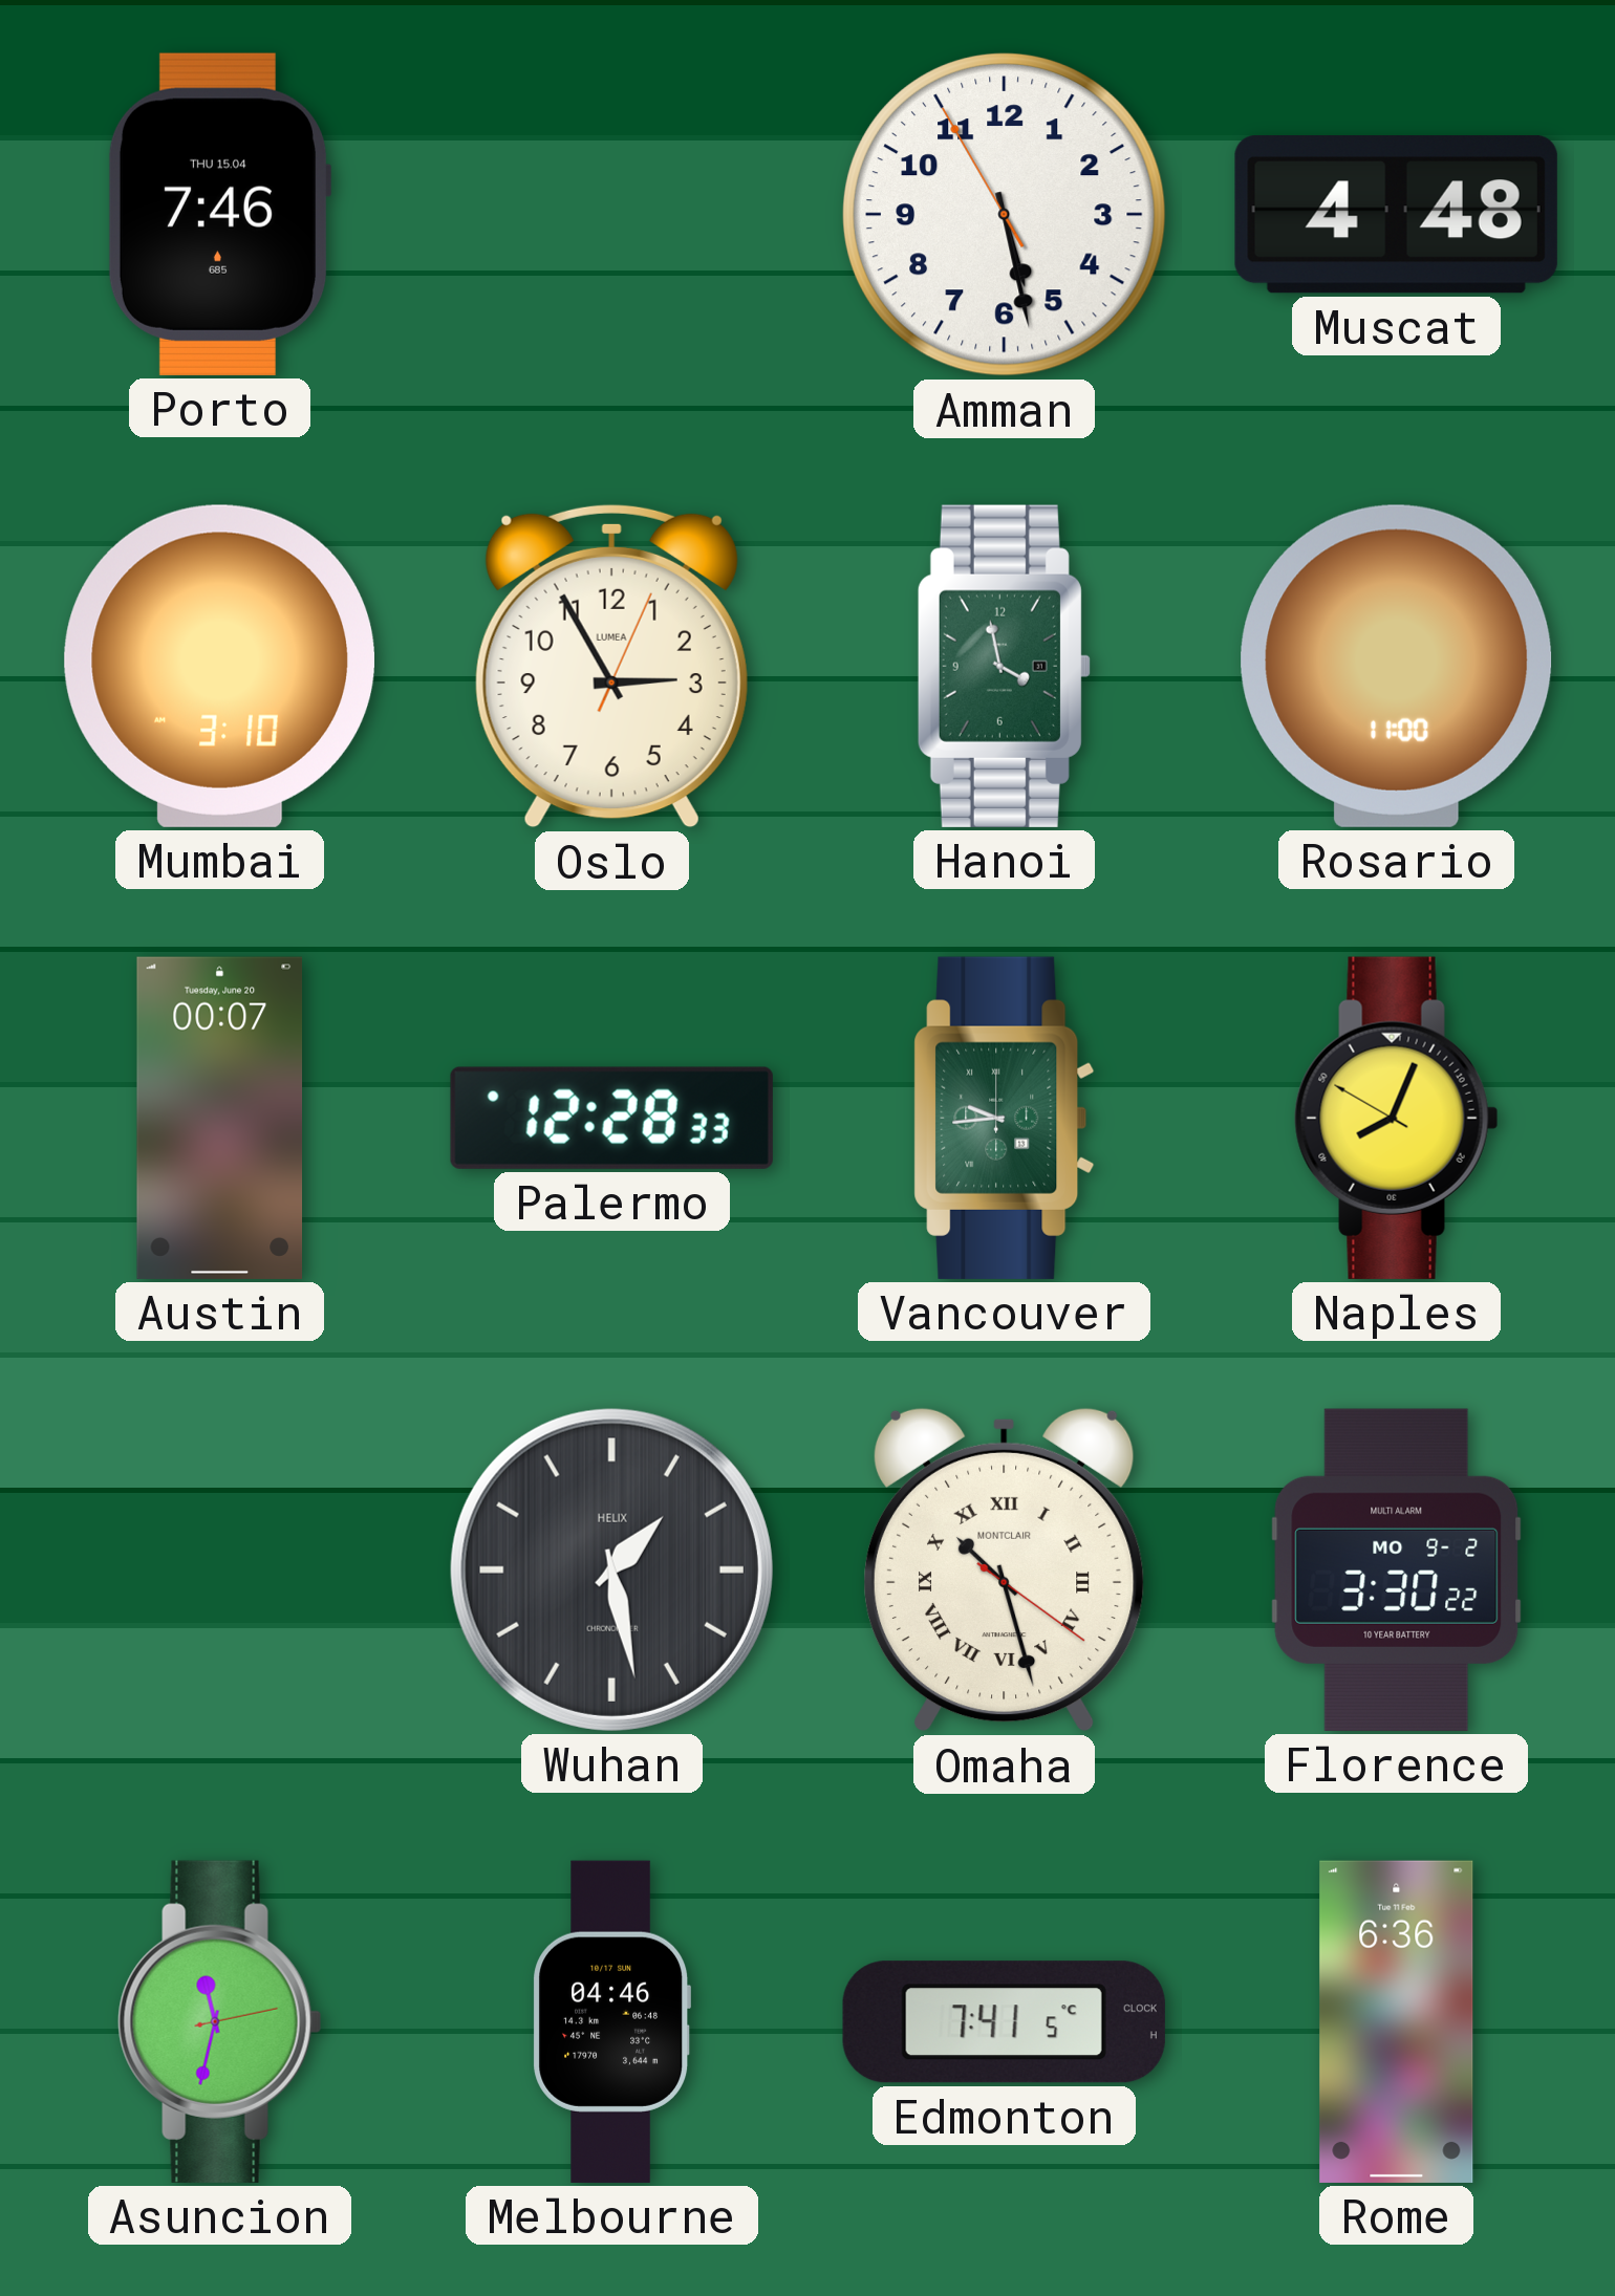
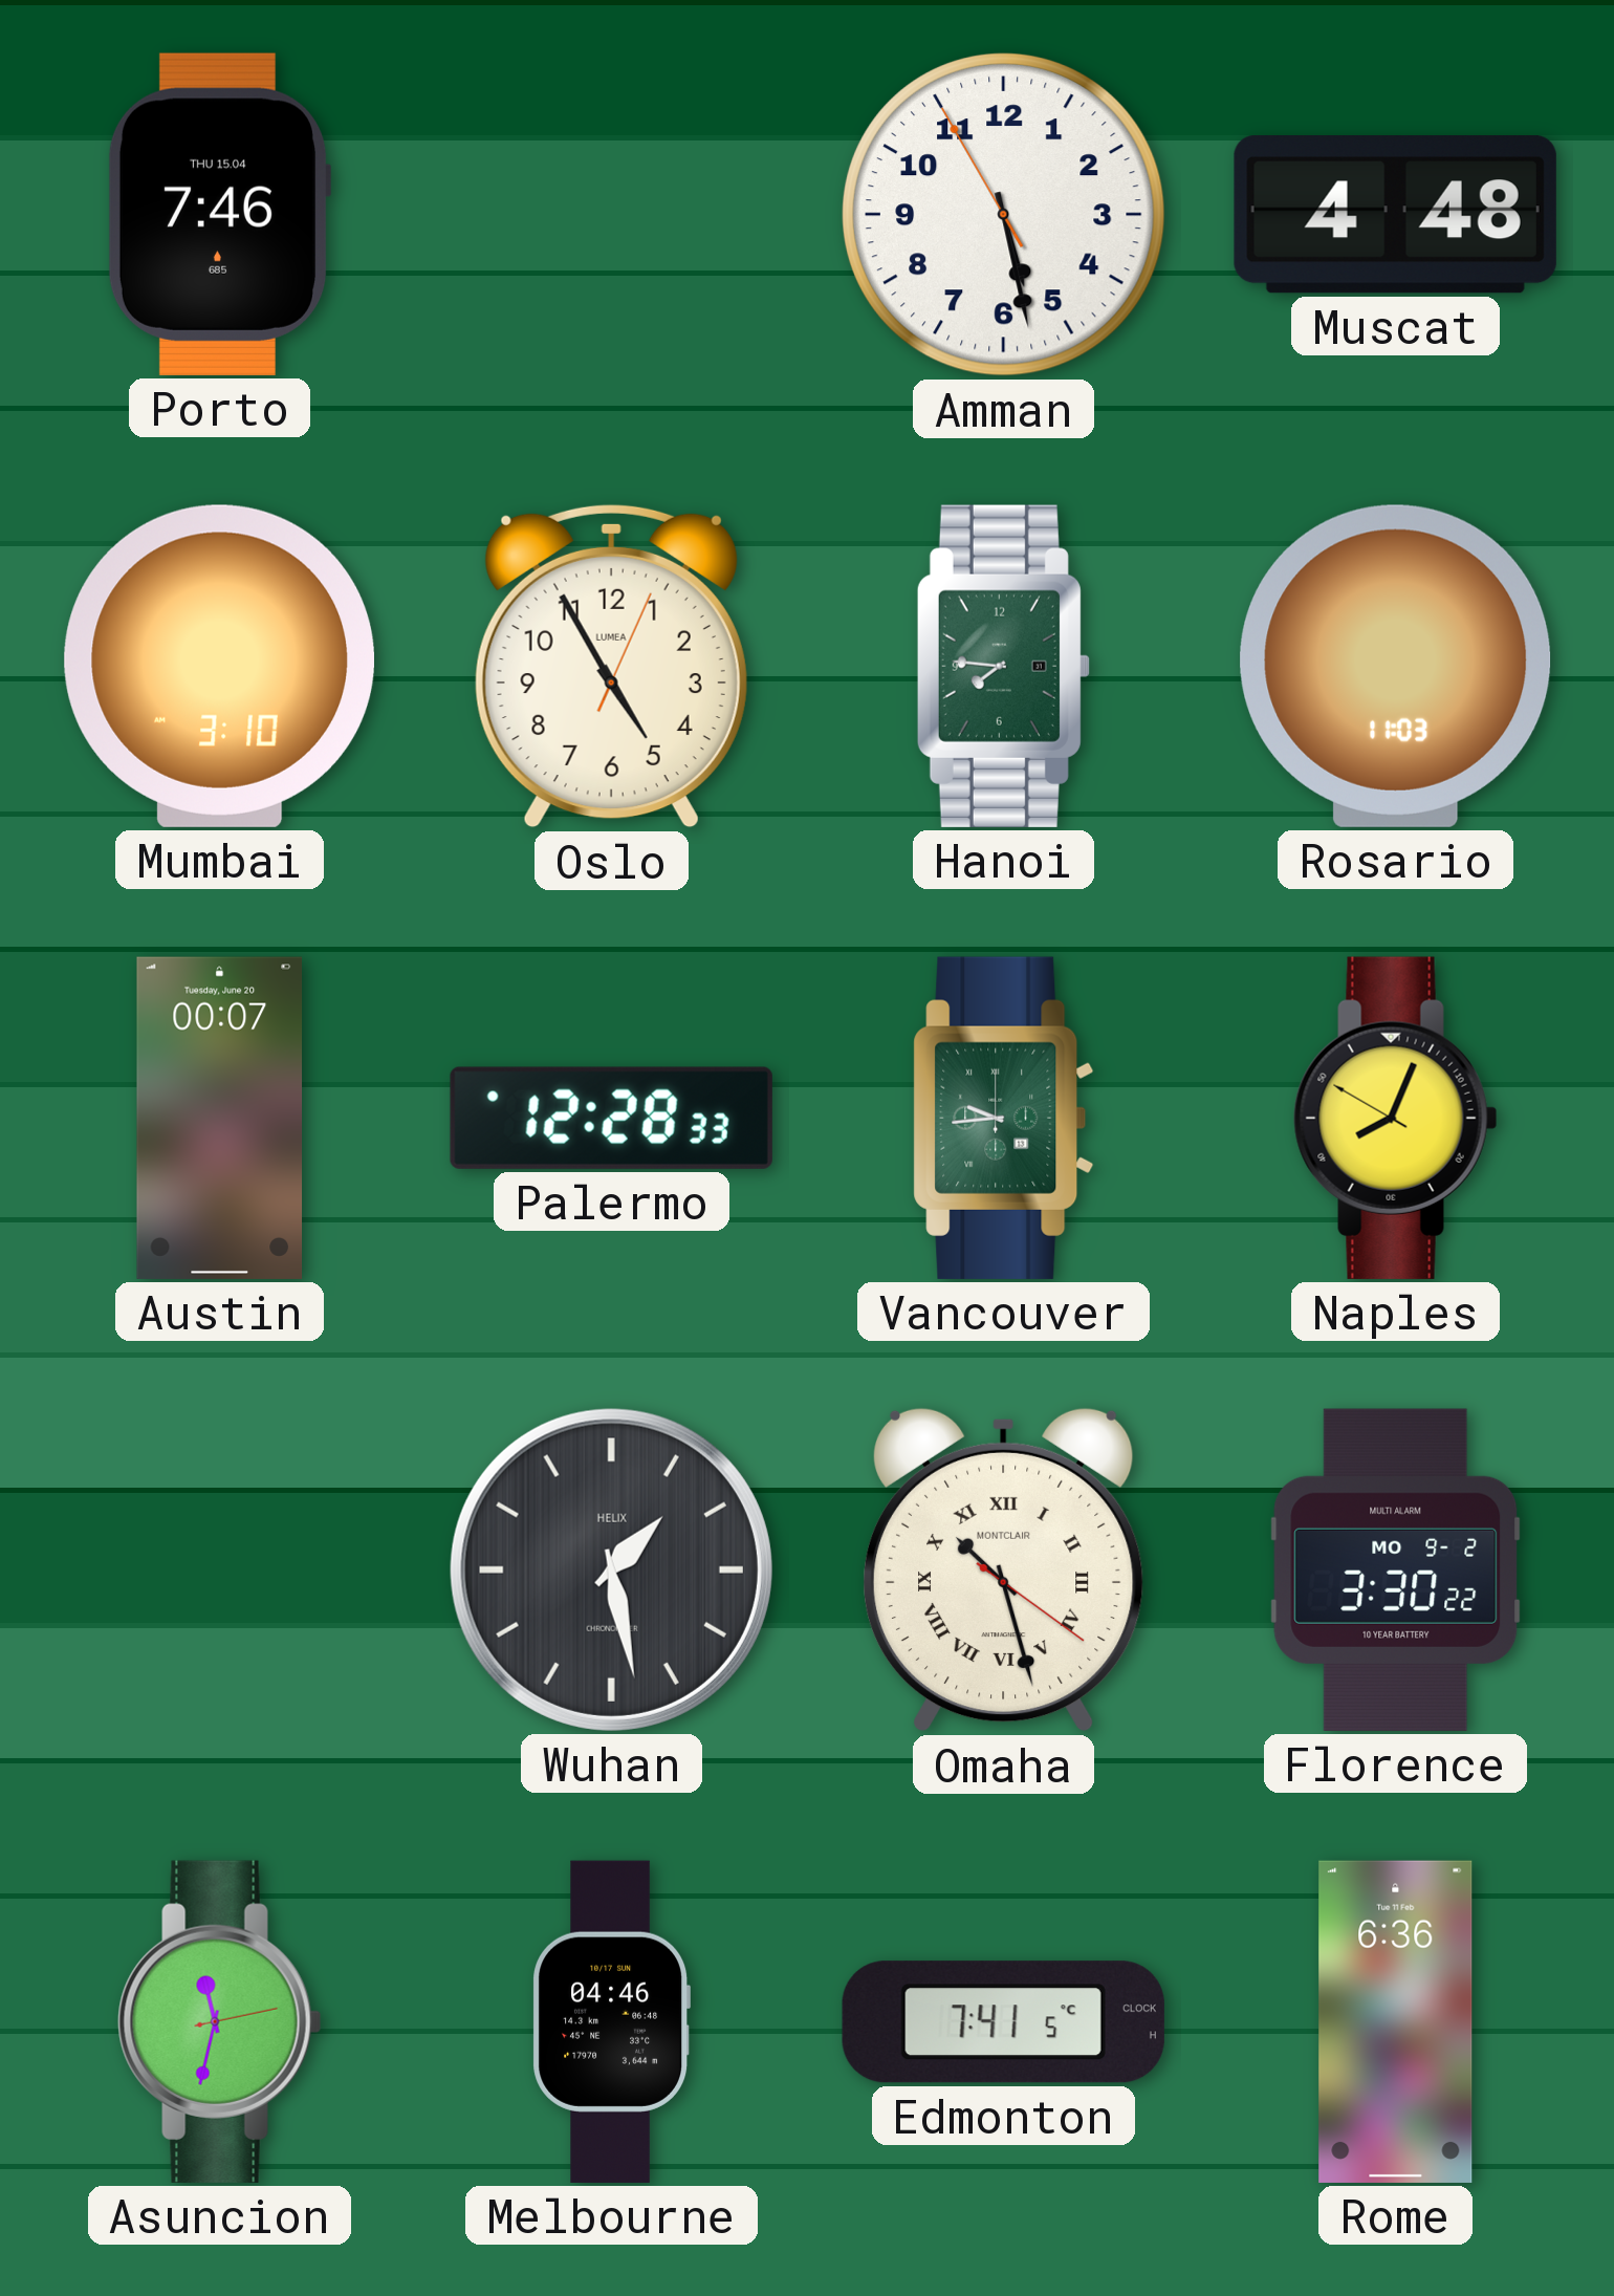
Oslo: 2:55 -> 4:55
Hanoi: 3:58 -> 7:46
Rosario: 11:00 -> 11:03
